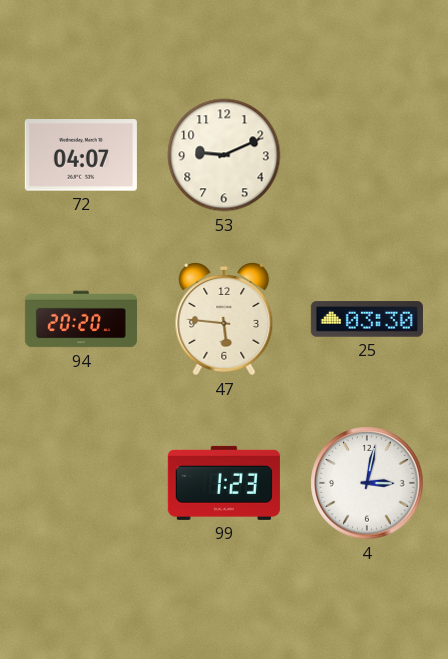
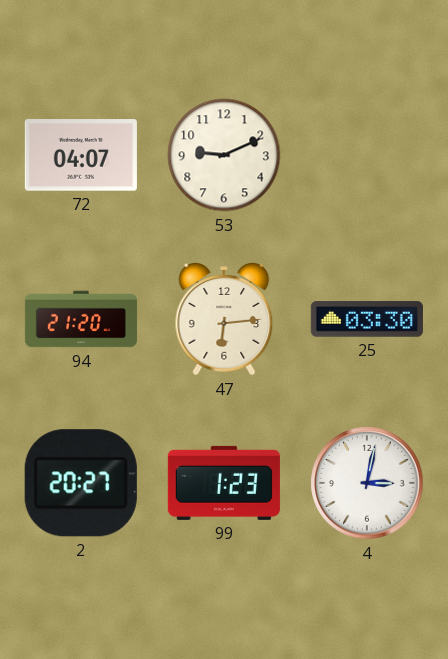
94: 20:20 -> 21:20
47: 5:46 -> 6:14
2: none -> 20:27
